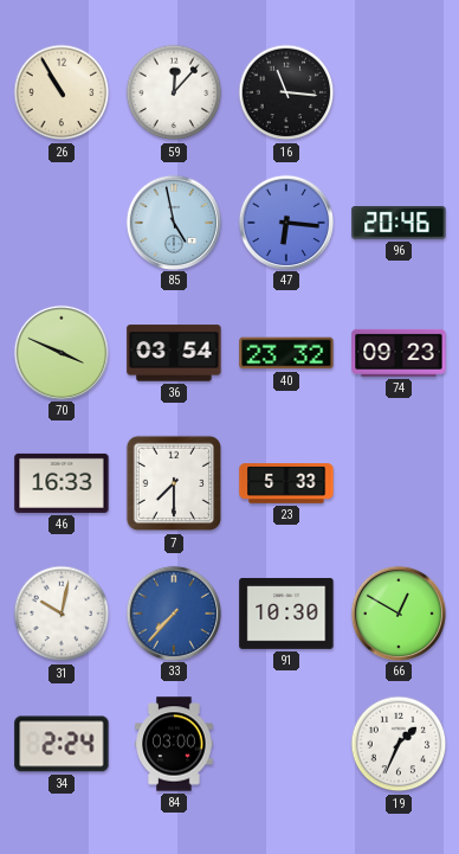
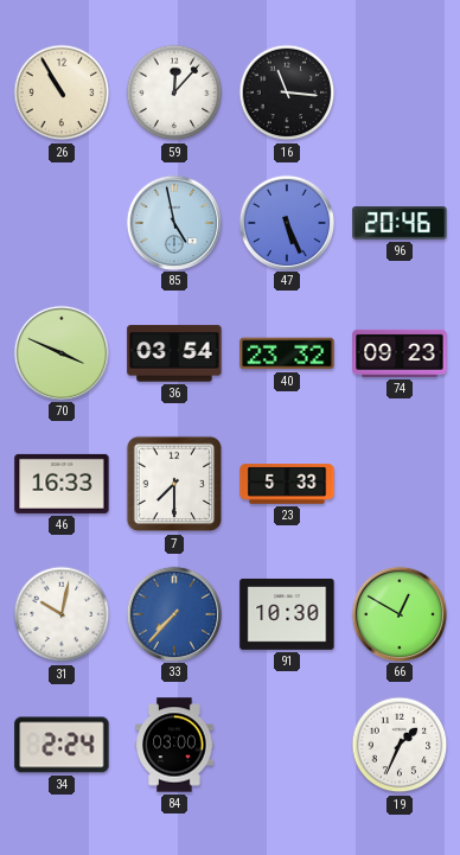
47: 6:16 -> 5:26
